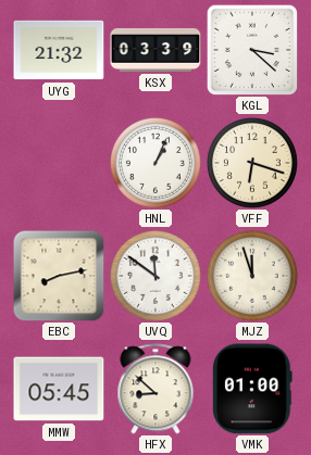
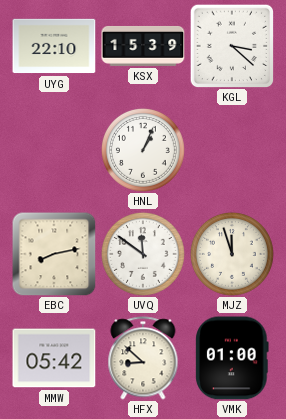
UYG: 21:32 -> 22:10
KSX: 03:39 -> 15:39
VFF: 6:18 -> none
MMW: 05:45 -> 05:42
